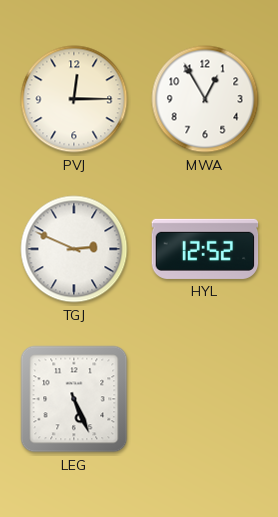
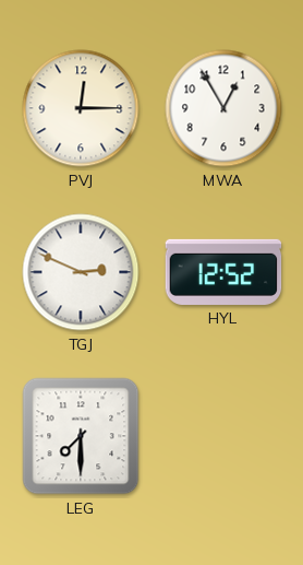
LEG: 5:26 -> 7:30
